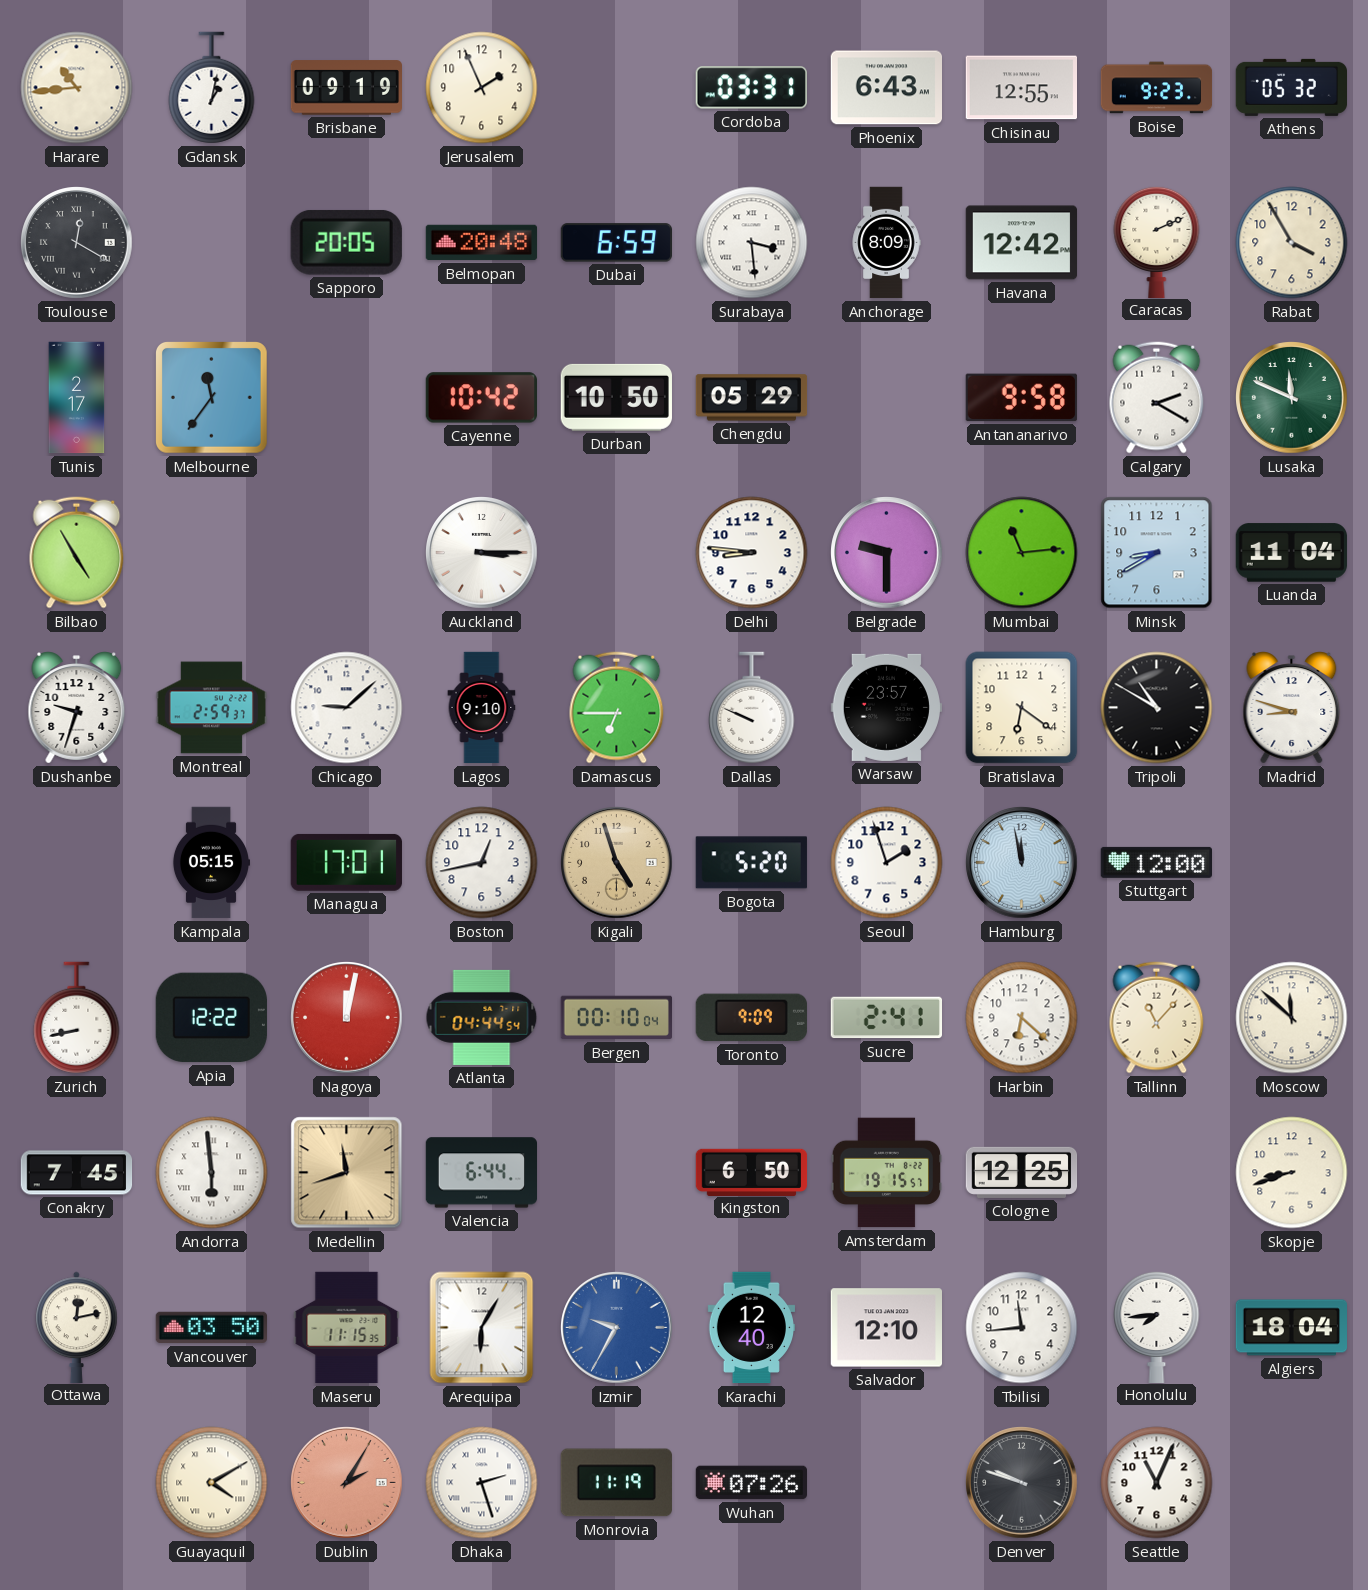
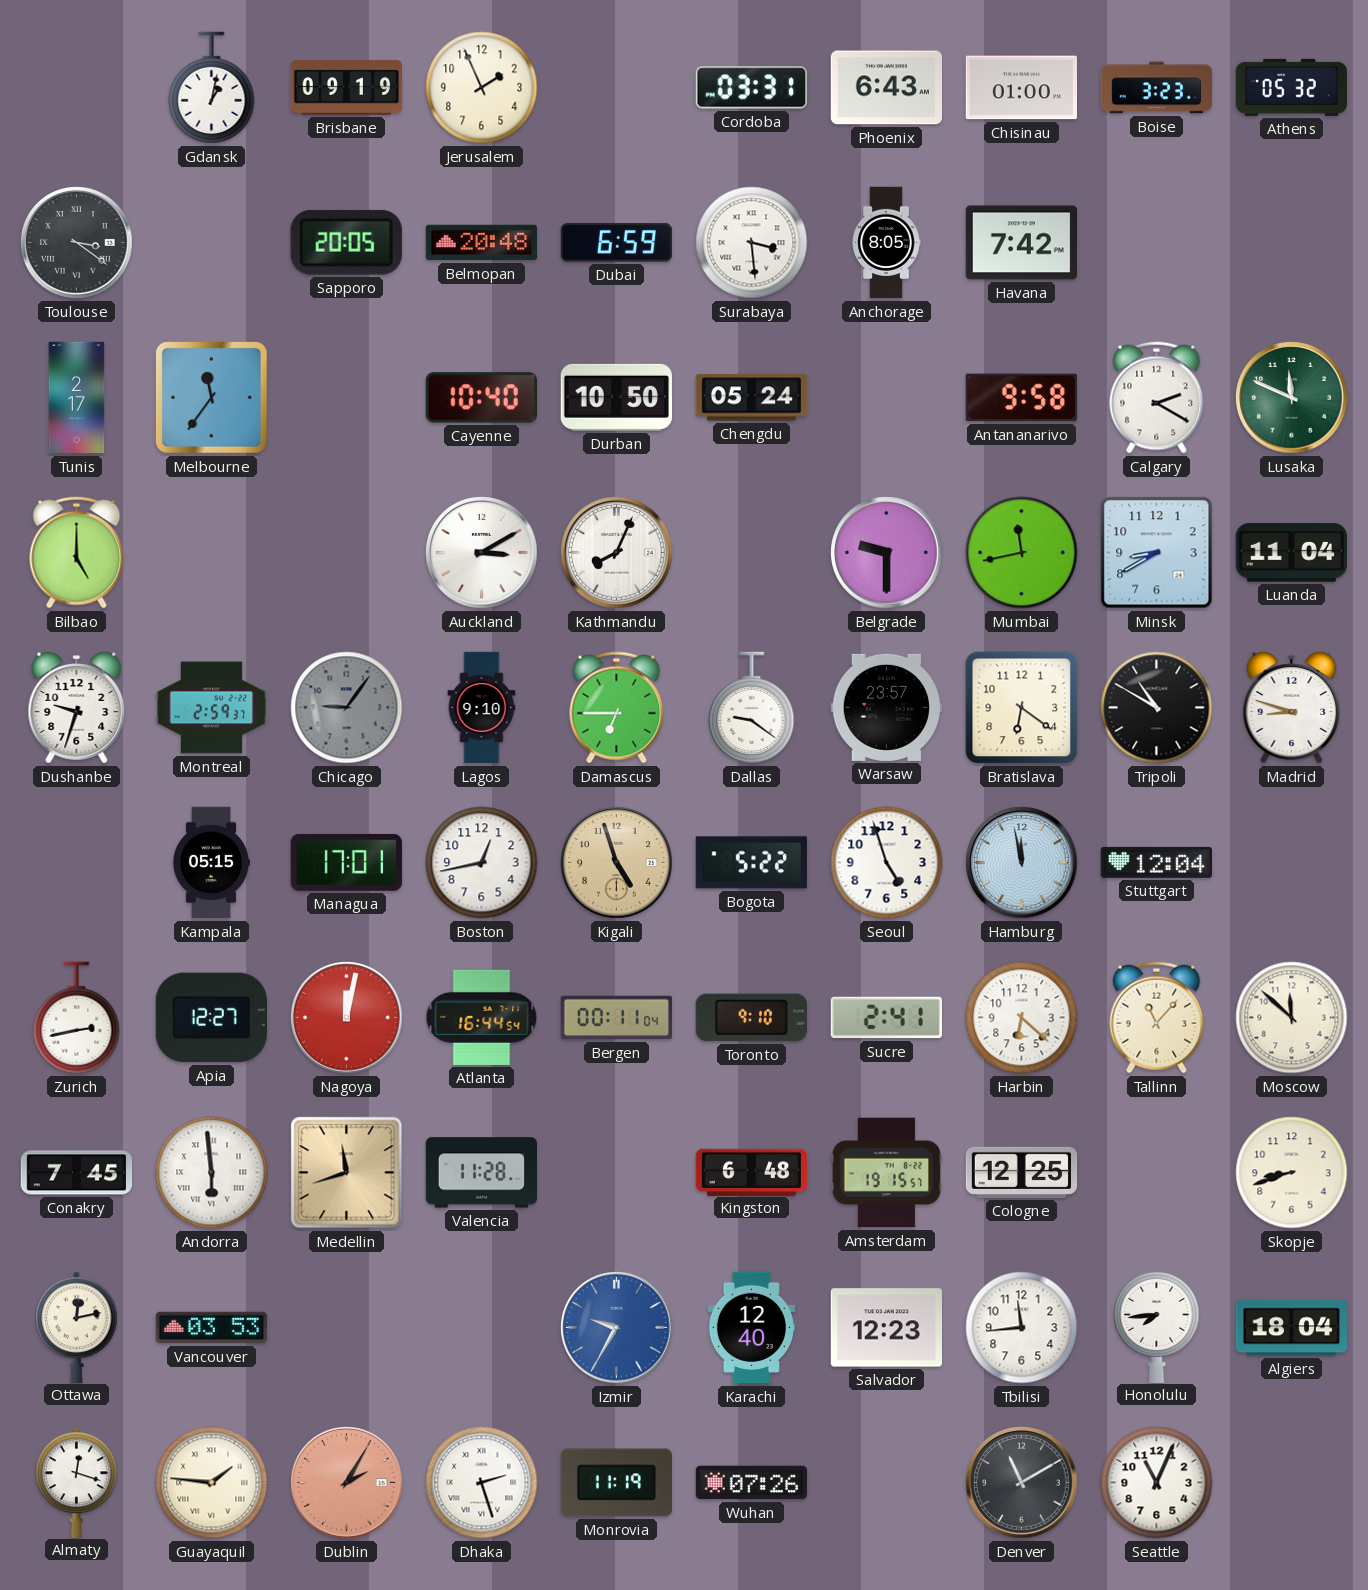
Harare: 10:44 -> none
Chisinau: 12:55 -> 01:00
Boise: 9:23 -> 3:23
Toulouse: 12:20 -> 3:21
Anchorage: 8:09 -> 8:05
Havana: 12:42 -> 7:42
Caracas: 2:11 -> none
Rabat: 3:55 -> none
Cayenne: 10:42 -> 10:40
Chengdu: 05:29 -> 05:24
Bilbao: 4:55 -> 5:00
Auckland: 3:15 -> 3:10
Kathmandu: none -> 8:04
Delhi: 8:46 -> none
Mumbai: 11:14 -> 11:43
Chicago: 9:08 -> 9:06
Chicago dial: white -> grey
Dallas: 9:49 -> 9:21
Bogota: 5:20 -> 5:22
Seoul: 1:57 -> 4:57
Stuttgart: 12:00 -> 12:04
Zurich: 8:43 -> 2:43
Apia: 12:22 -> 12:27
Atlanta: 04:44 -> 16:44
Bergen: 00:10 -> 00:11
Toronto: 9:09 -> 9:10
Valencia: 6:44 -> 11:28
Kingston: 6:50 -> 6:48
Vancouver: 03:50 -> 03:53
Maseru: 11:15 -> none
Arequipa: 6:05 -> none
Salvador: 12:10 -> 12:23
Almaty: none -> 12:18
Guayaquil: 4:10 -> 1:46
Denver: 9:48 -> 11:10
